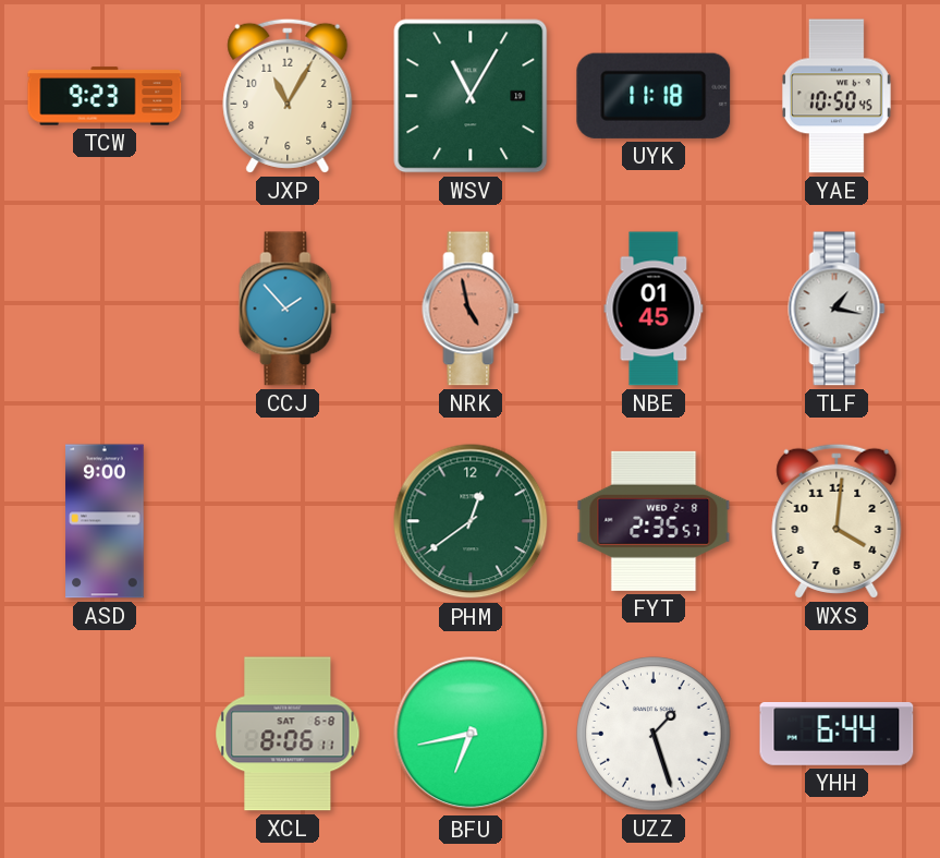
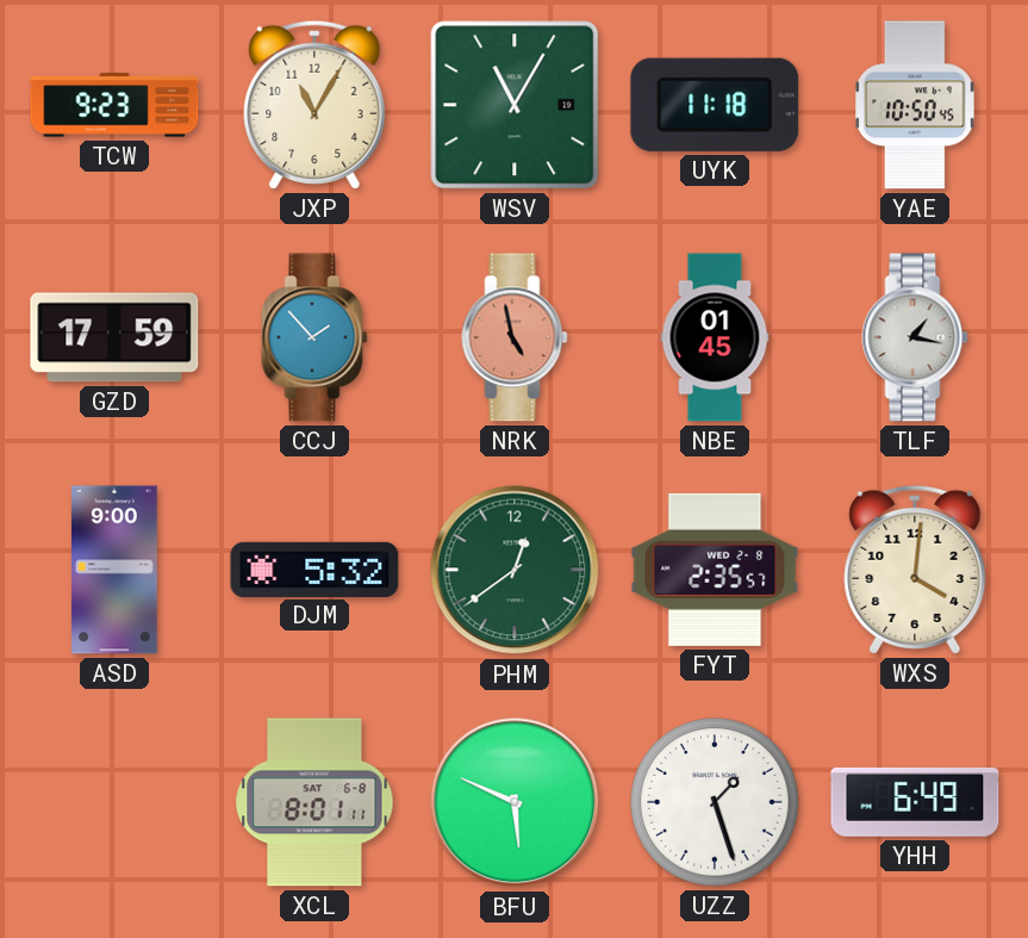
GZD: none -> 17:59
DJM: none -> 5:32
XCL: 8:06 -> 8:01
BFU: 6:43 -> 5:49
YHH: 6:44 -> 6:49
